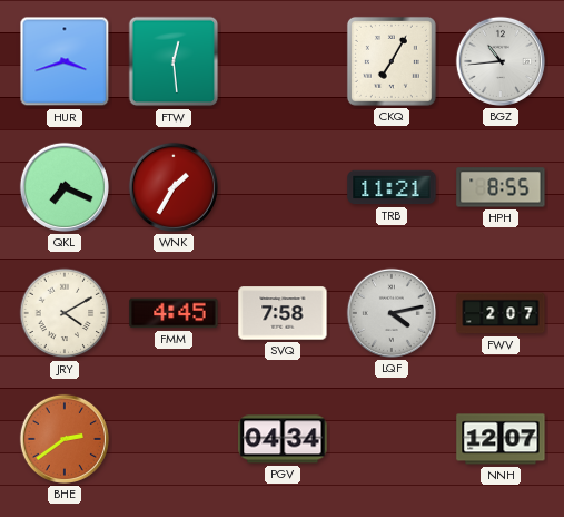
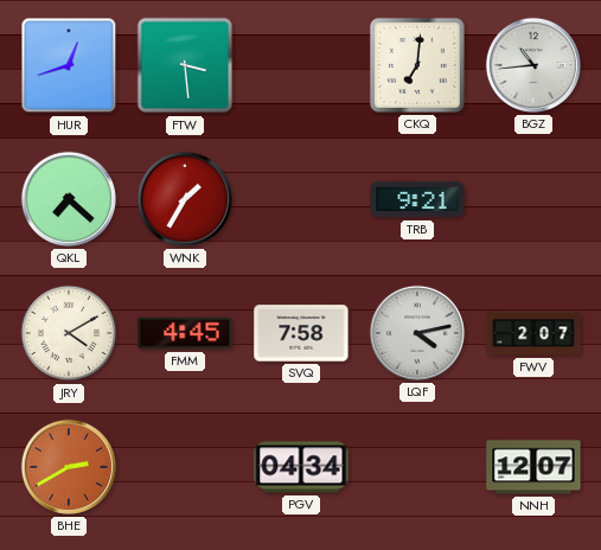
HUR: 3:42 -> 12:42
FTW: 12:29 -> 3:29
CKQ: 7:05 -> 7:01
QKL: 7:19 -> 7:22
TRB: 11:21 -> 9:21
HPH: 8:55 -> none
BHE: 2:39 -> 2:40
